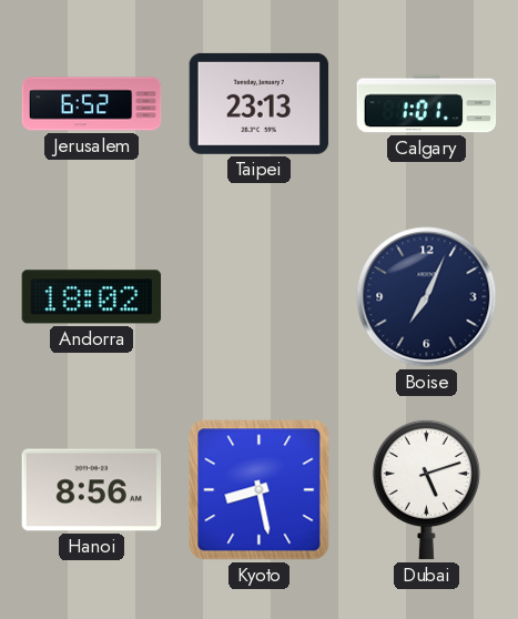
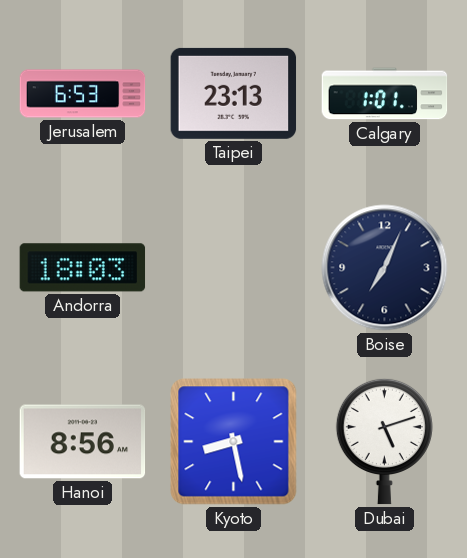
Jerusalem: 6:52 -> 6:53
Andorra: 18:02 -> 18:03
